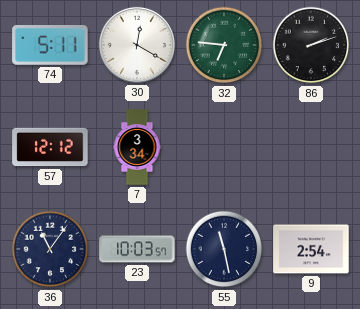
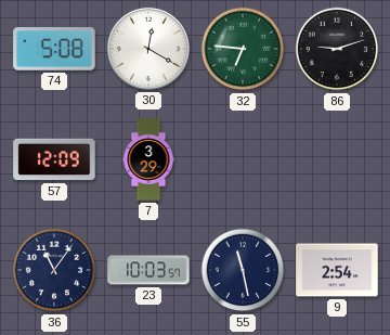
74: 5:11 -> 5:08
86: 2:12 -> 9:12
57: 12:12 -> 12:09
7: 3:34 -> 3:29
